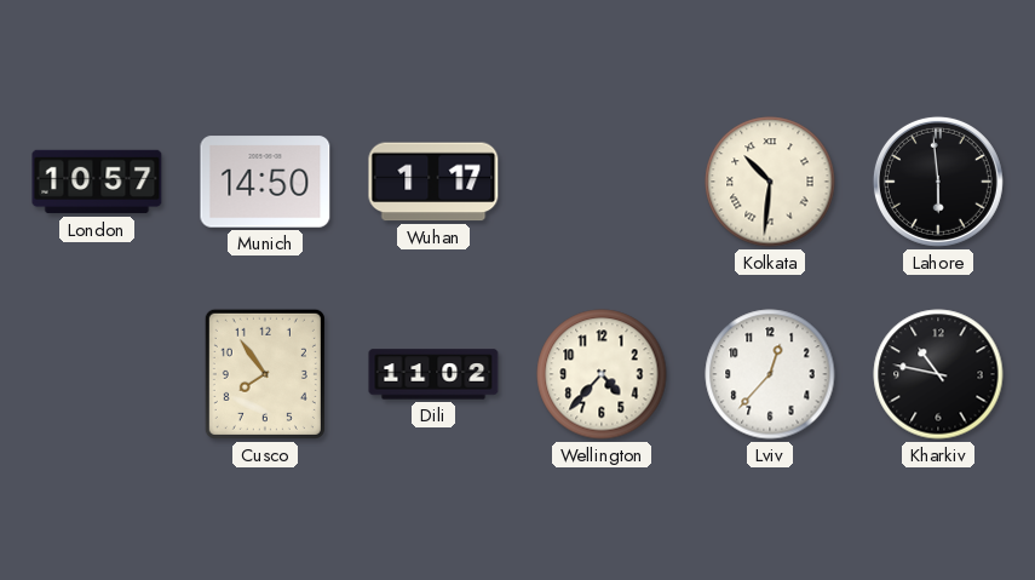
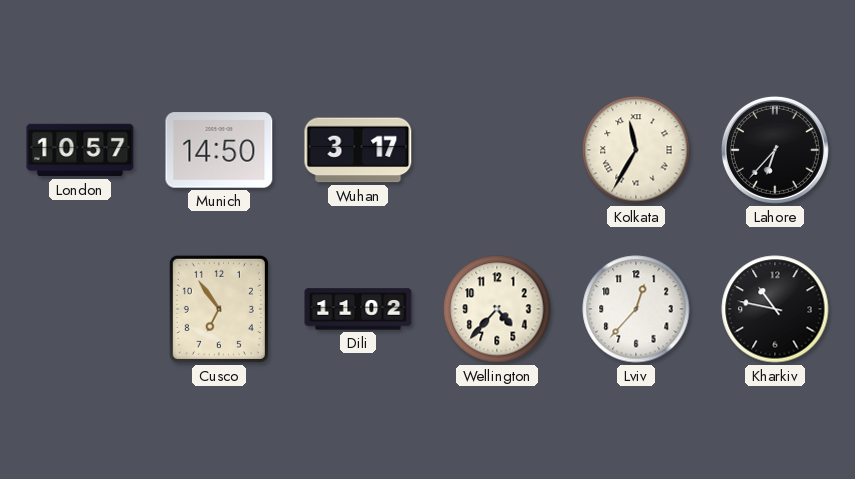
Wuhan: 1:17 -> 3:17
Kolkata: 10:31 -> 11:35
Lahore: 5:59 -> 6:37
Cusco: 7:54 -> 6:54
